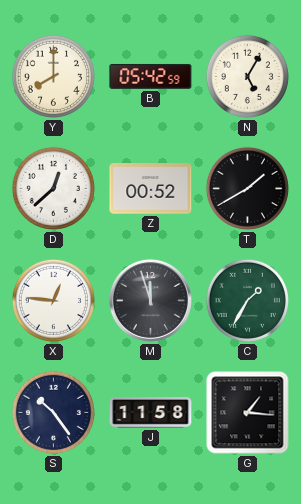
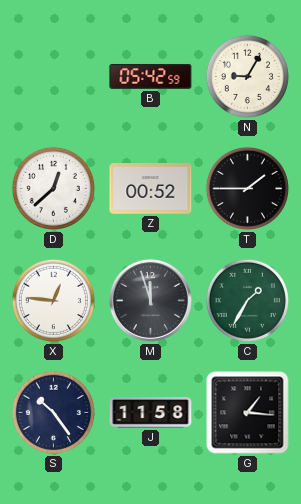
Y: 8:00 -> none
N: 5:05 -> 9:05
T: 1:40 -> 1:45
